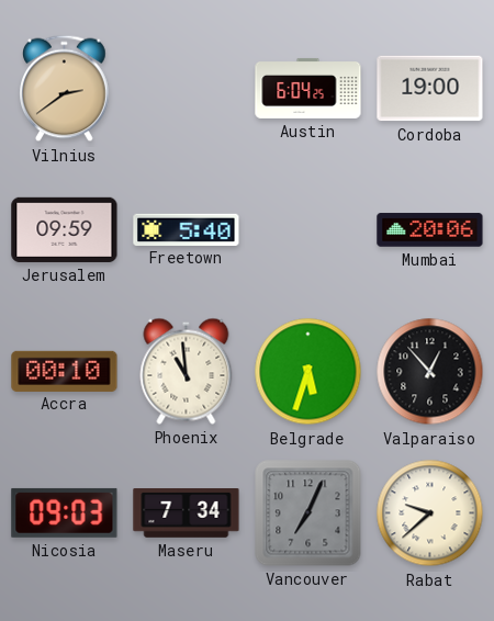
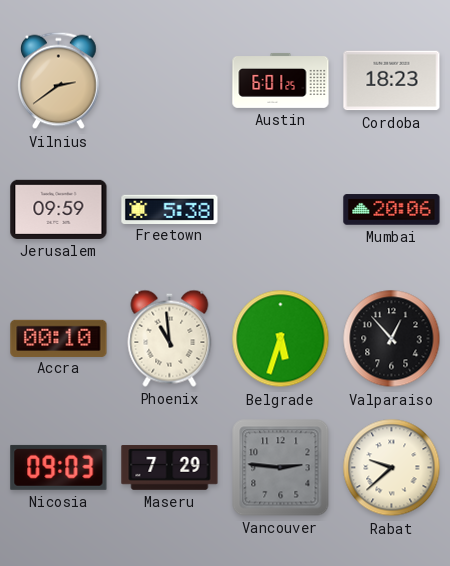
Austin: 6:04 -> 6:01
Cordoba: 19:00 -> 18:23
Freetown: 5:40 -> 5:38
Maseru: 7:34 -> 7:29
Vancouver: 7:04 -> 2:46
